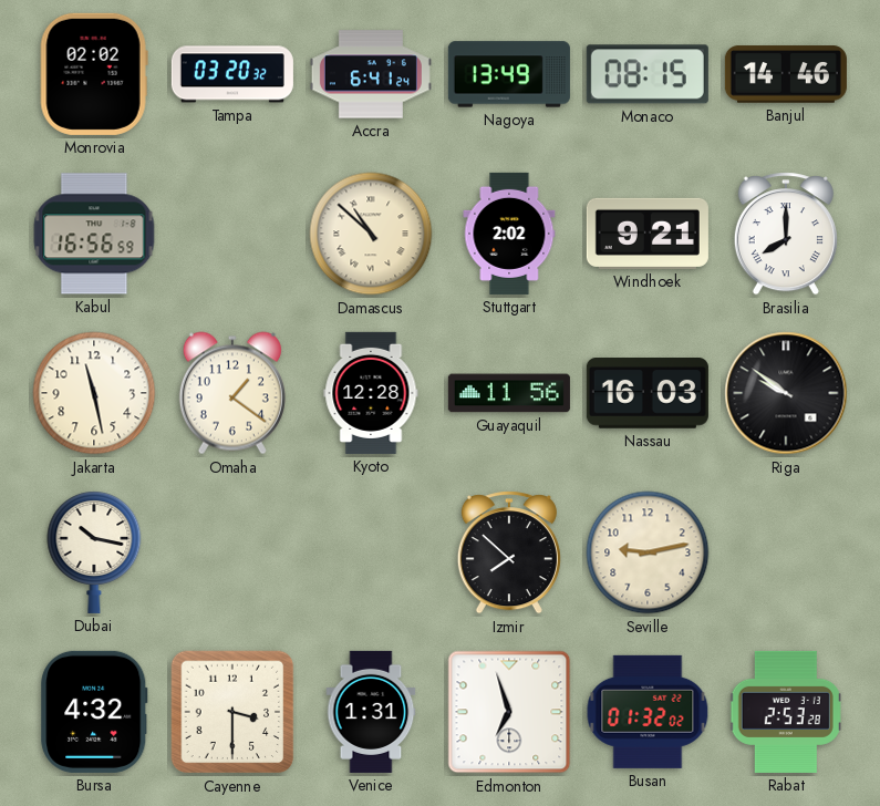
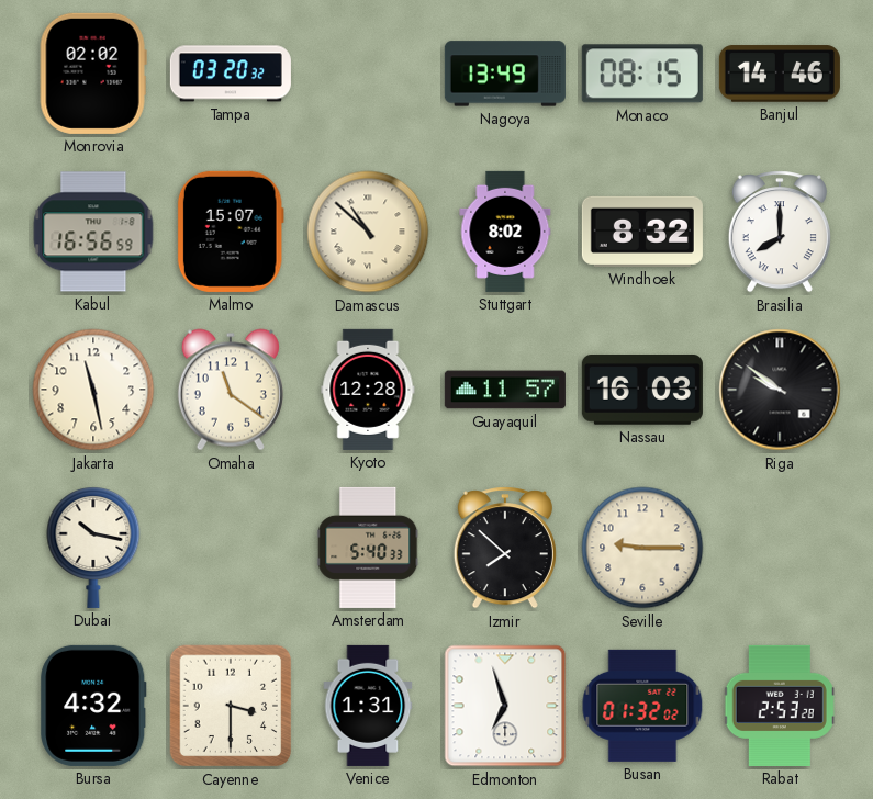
Accra: 6:41 -> none
Malmo: none -> 15:07
Stuttgart: 2:02 -> 8:02
Windhoek: 9:21 -> 8:32
Omaha: 1:21 -> 11:21
Guayaquil: 11:56 -> 11:57
Amsterdam: none -> 5:40
Seville: 9:13 -> 9:15
